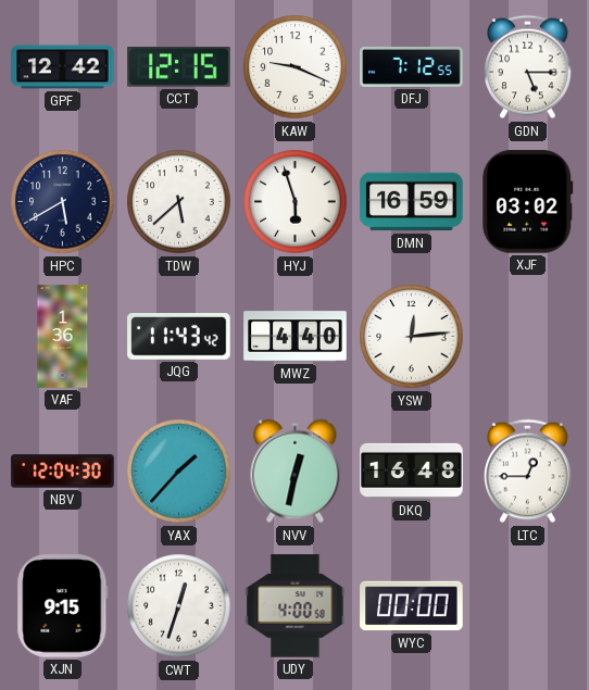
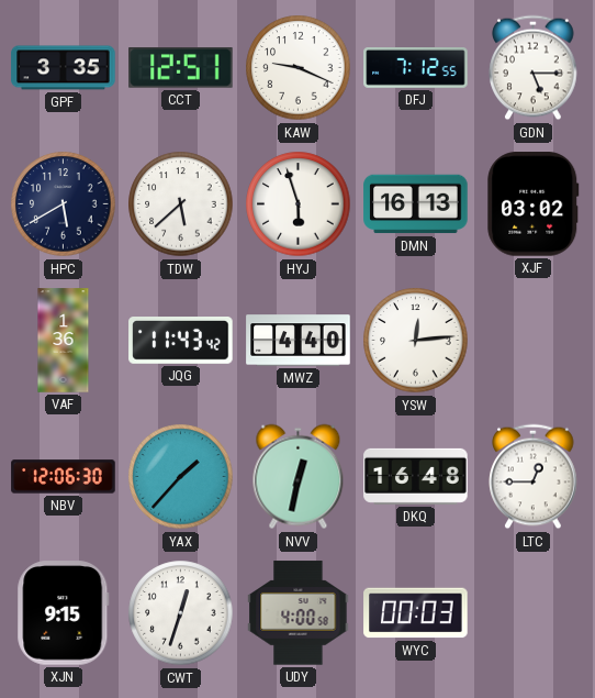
GPF: 12:42 -> 3:35
CCT: 12:15 -> 12:51
DMN: 16:59 -> 16:13
NBV: 12:04 -> 12:06
WYC: 00:00 -> 00:03
